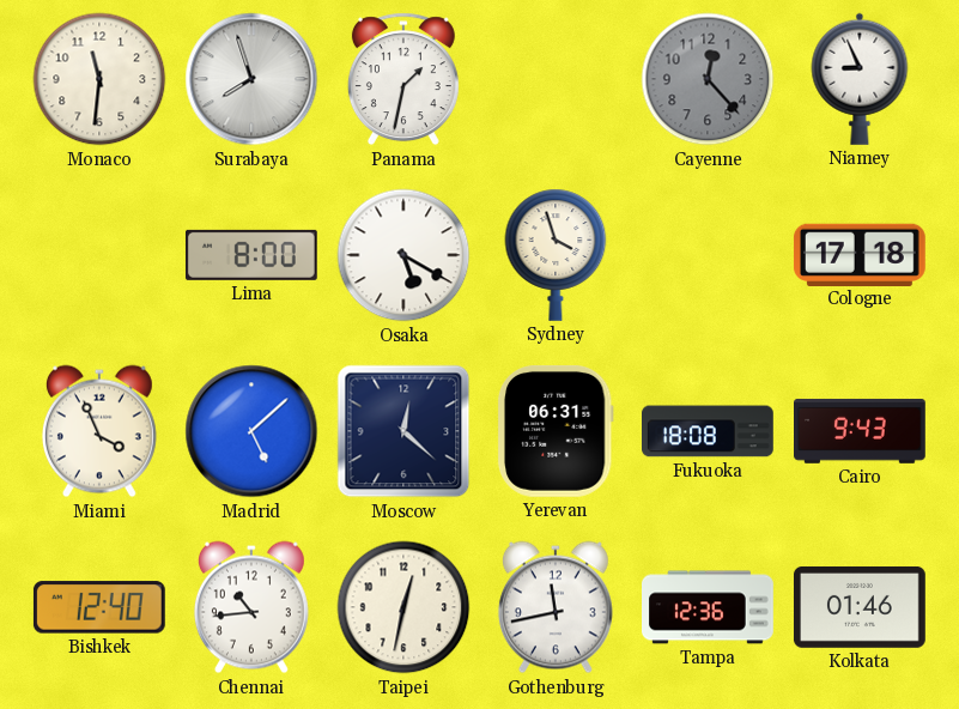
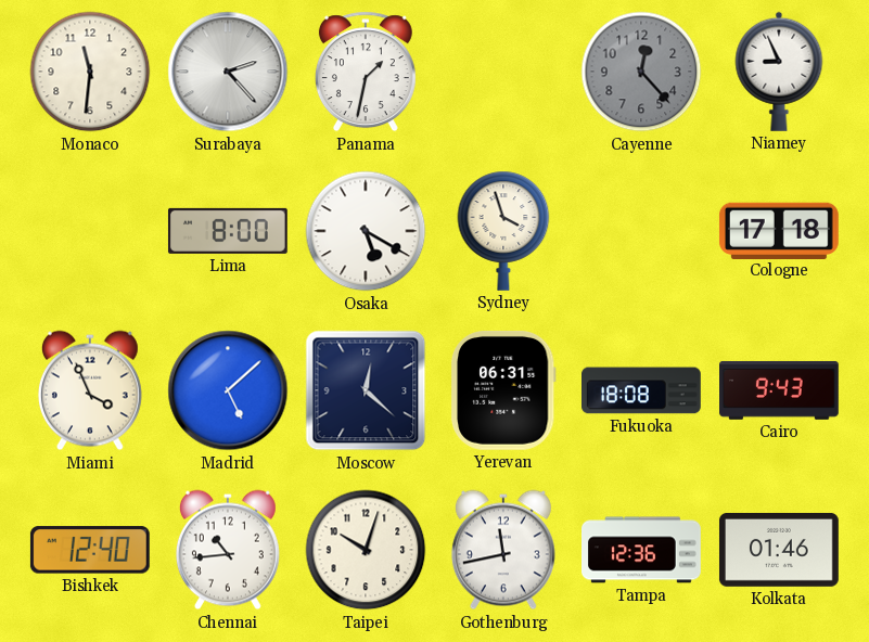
Surabaya: 7:57 -> 2:23
Taipei: 12:32 -> 10:03
